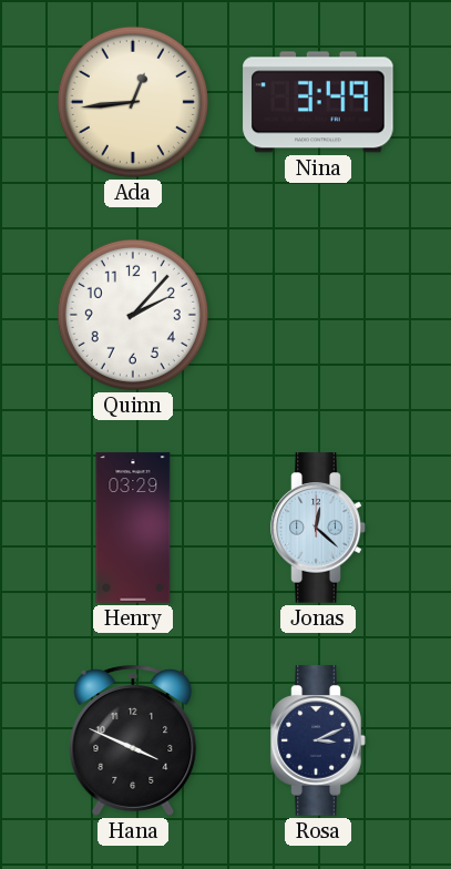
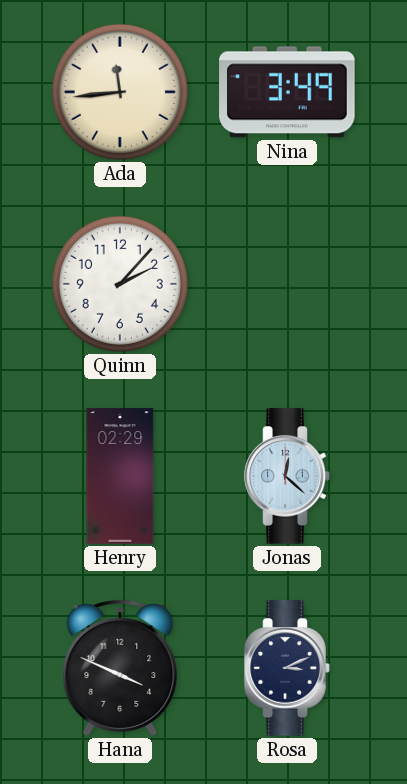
Ada: 12:44 -> 11:44
Henry: 03:29 -> 02:29
